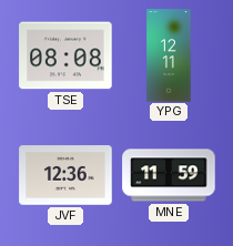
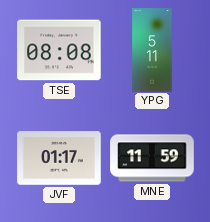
YPG: 12:11 -> 5:11
JVF: 12:36 -> 01:17
